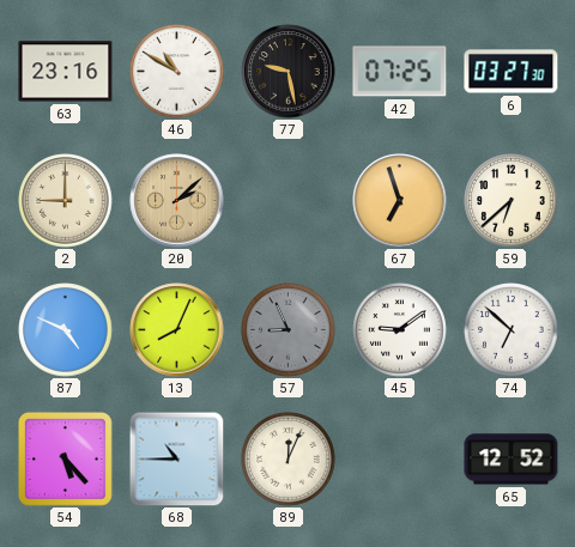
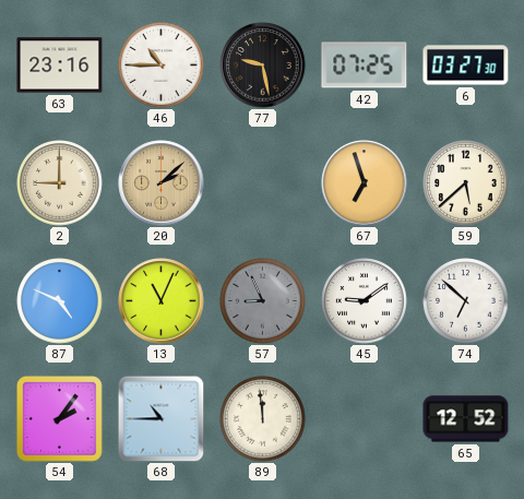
46: 10:50 -> 10:45
59: 6:38 -> 5:38
13: 8:04 -> 11:04
54: 5:23 -> 2:06
89: 12:04 -> 11:59
